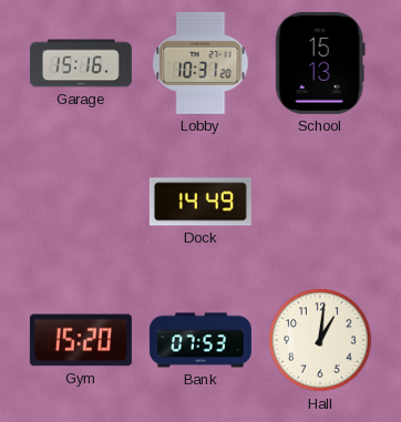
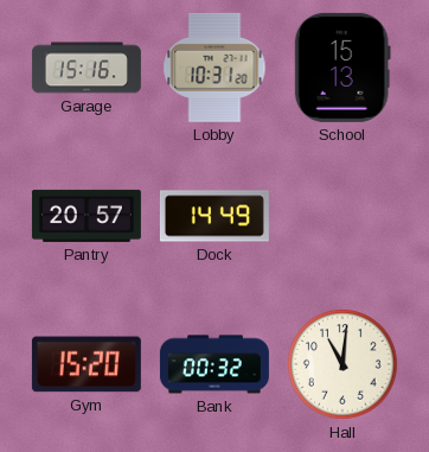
Pantry: none -> 20:57
Bank: 07:53 -> 00:32
Hall: 1:01 -> 11:01
